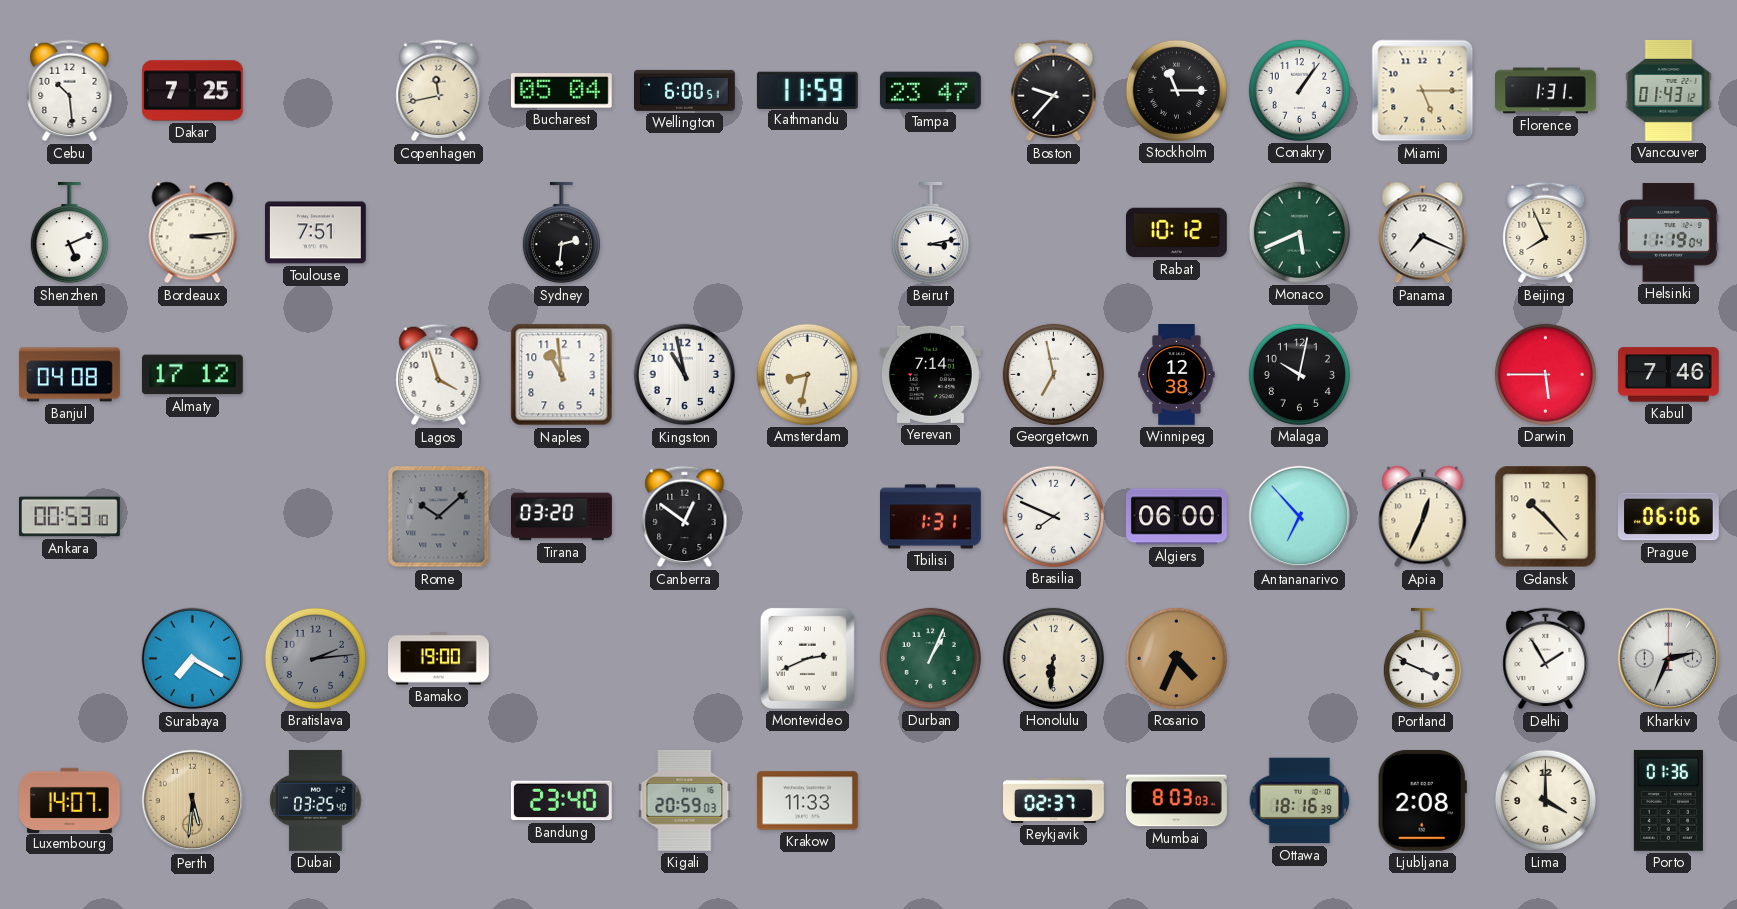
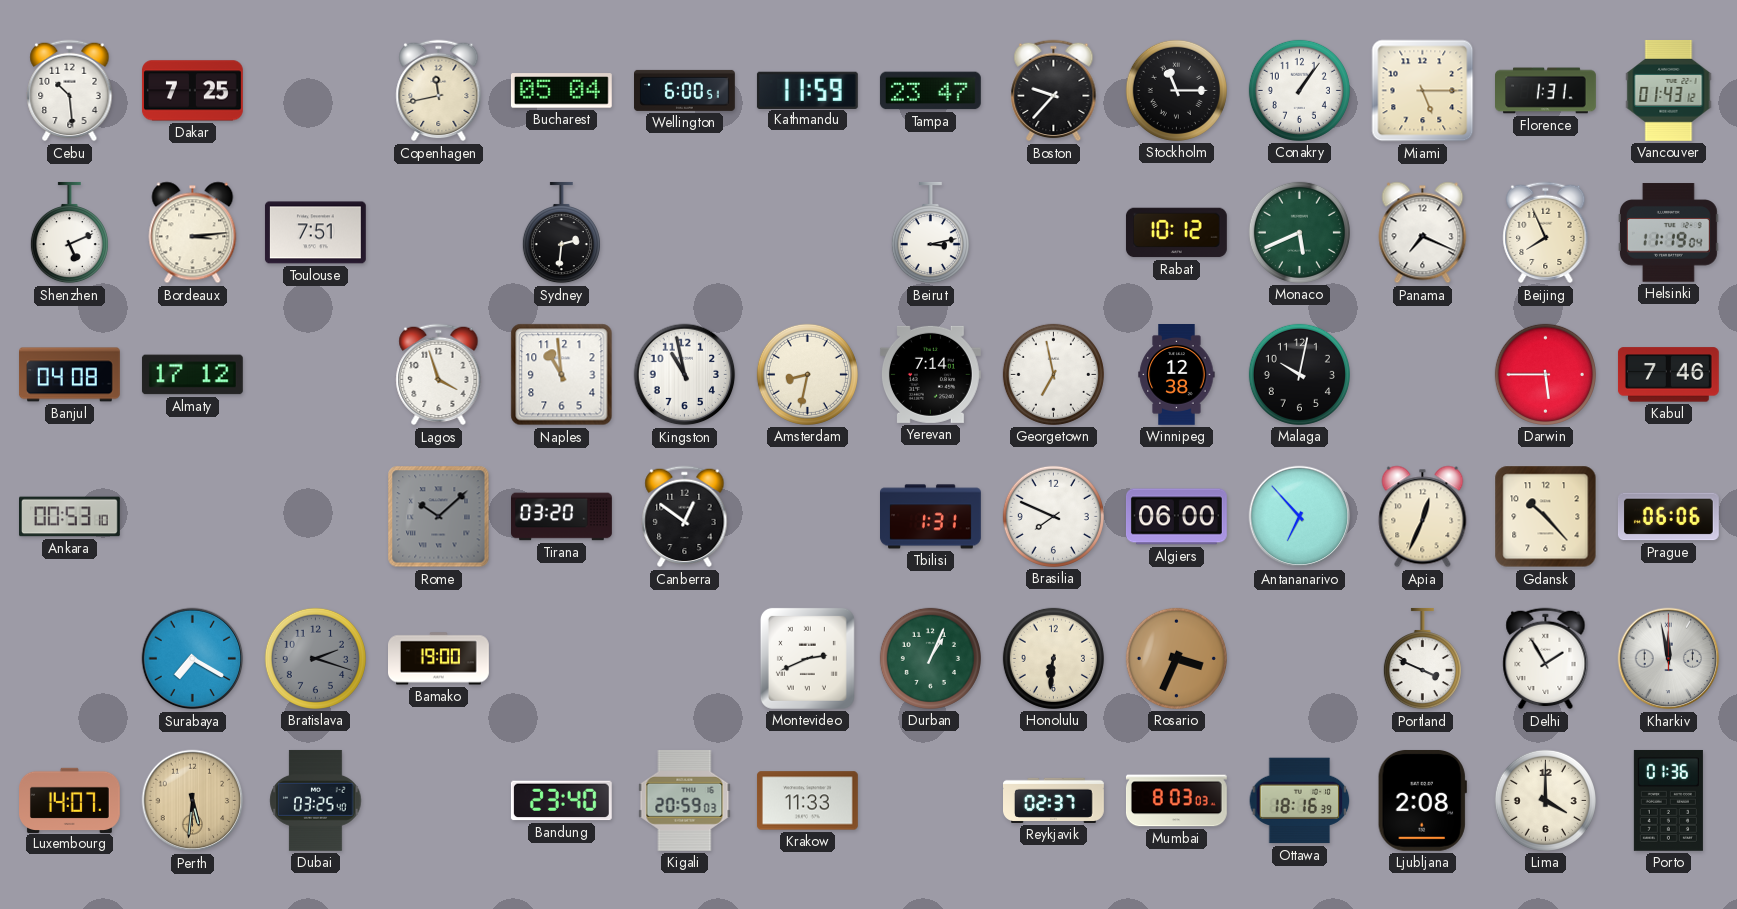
Bratislava: 2:14 -> 2:18
Rosario: 4:34 -> 3:34
Kharkiv: 2:34 -> 11:58
